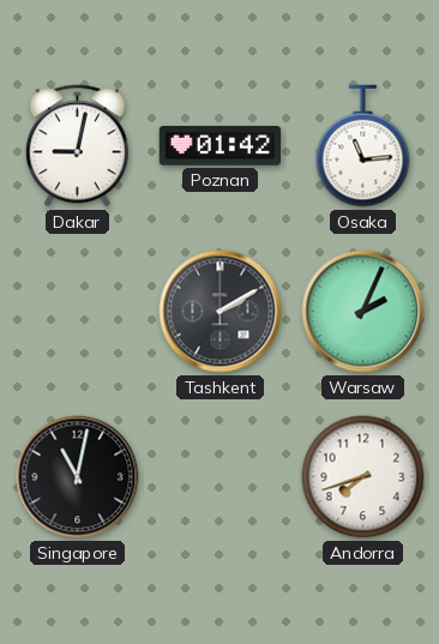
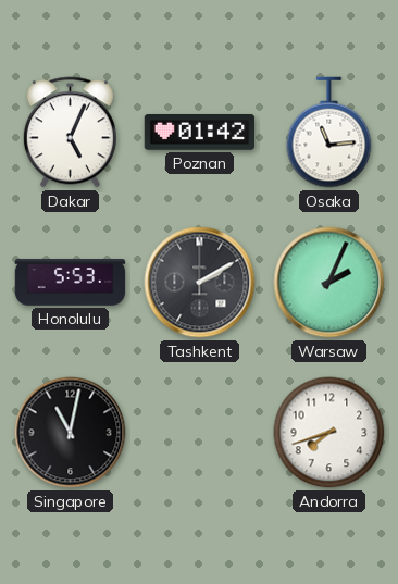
Dakar: 9:02 -> 5:04
Honolulu: none -> 5:53
